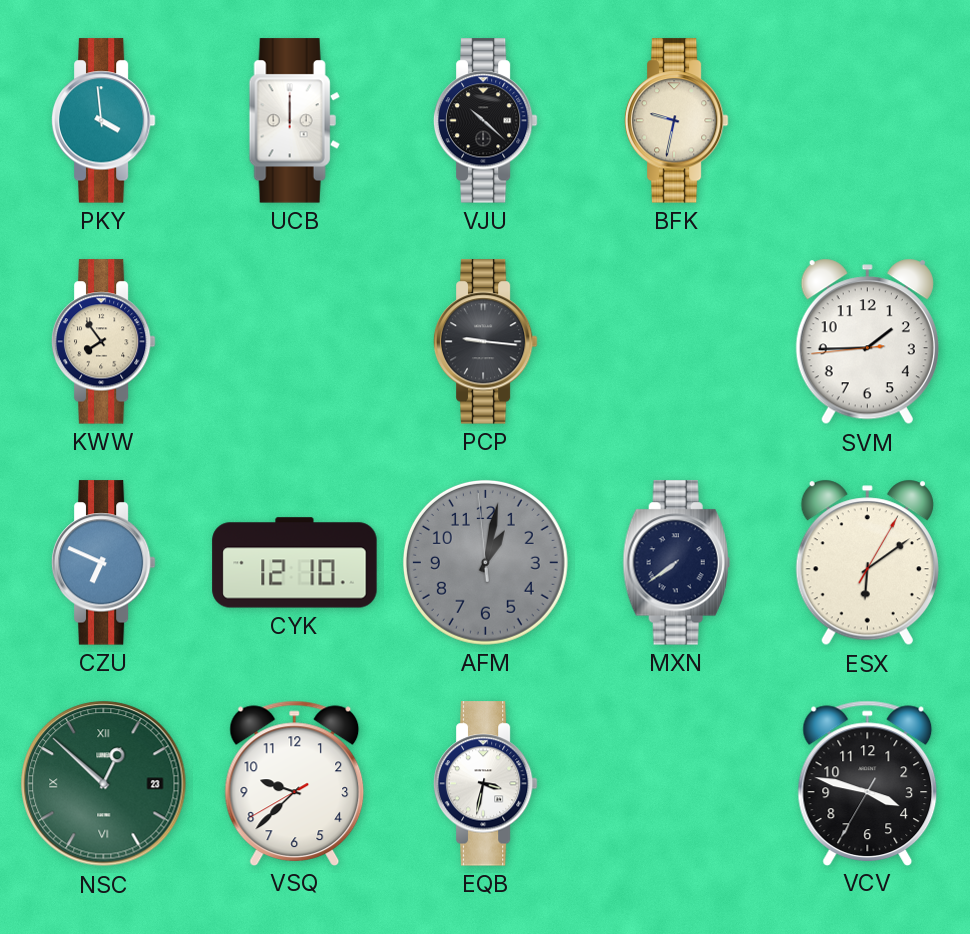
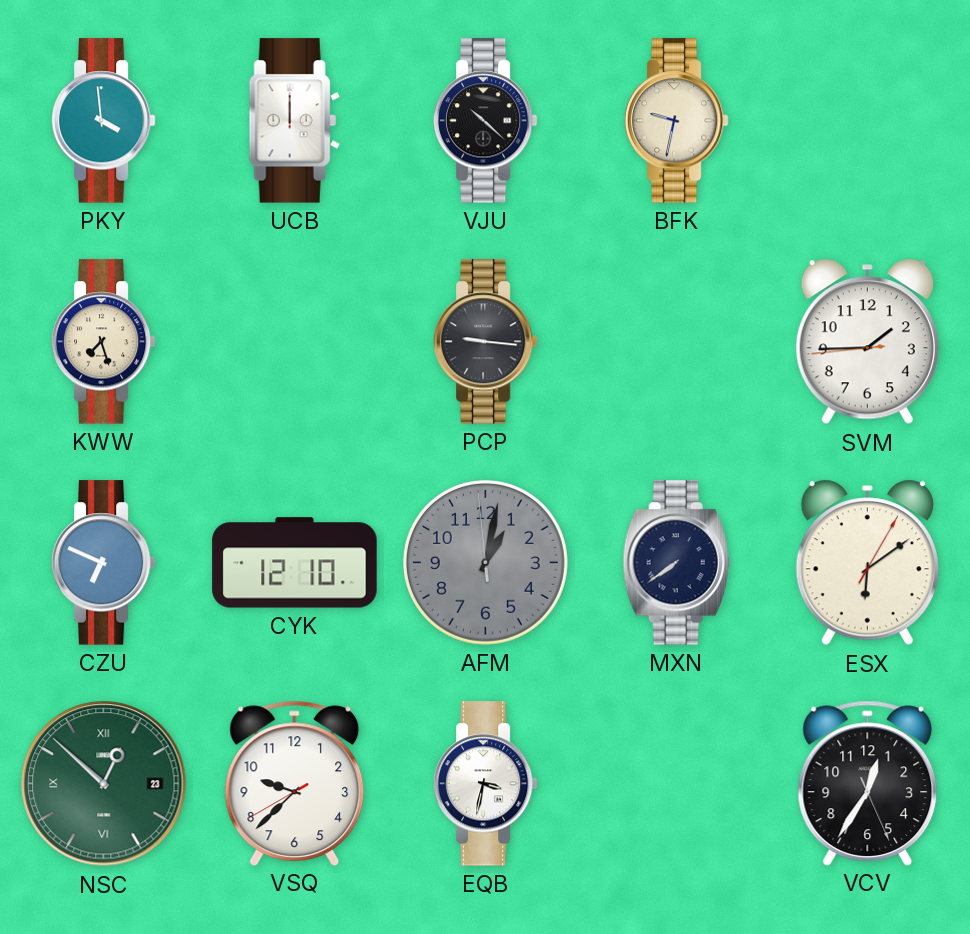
KWW: 7:54 -> 7:27
VCV: 3:47 -> 12:35
